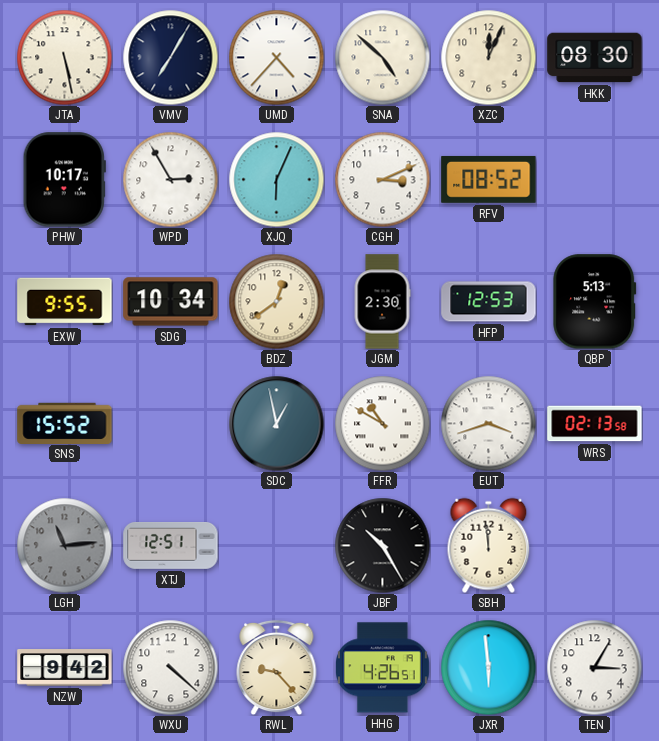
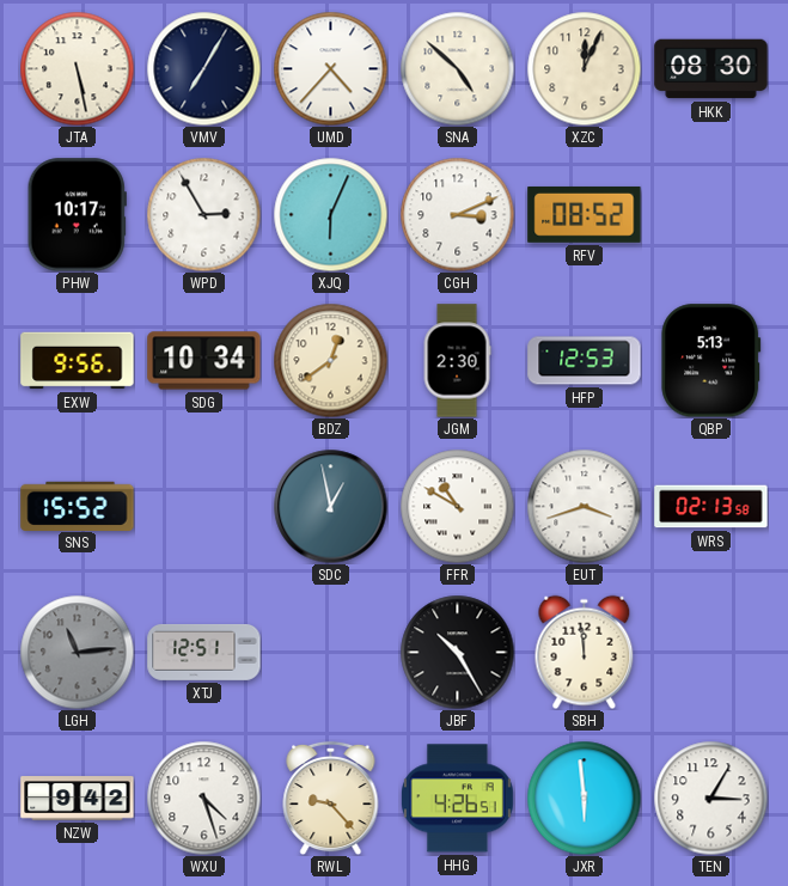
EXW: 9:55 -> 9:56
WXU: 4:22 -> 4:27
